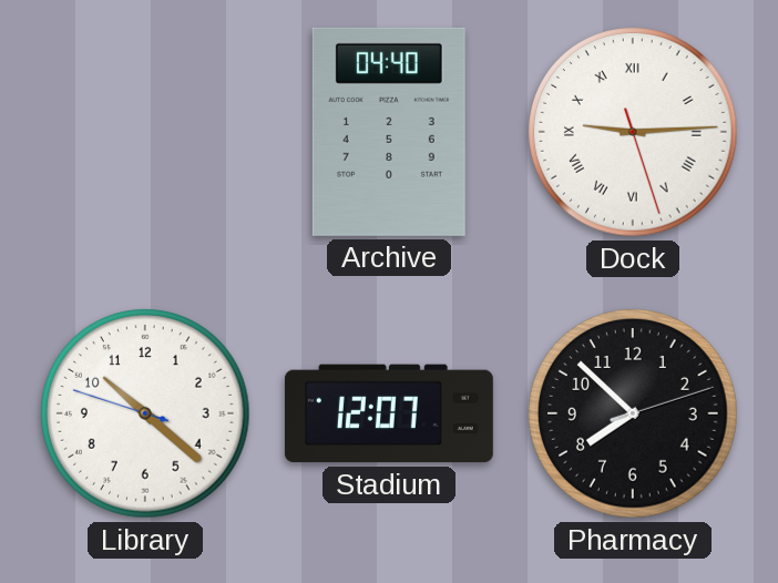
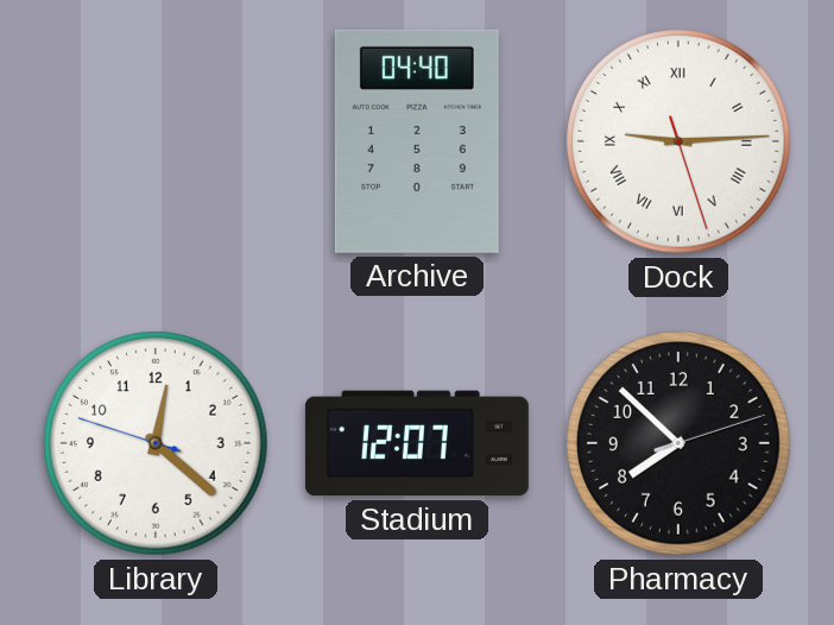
Library: 10:21 -> 12:21
